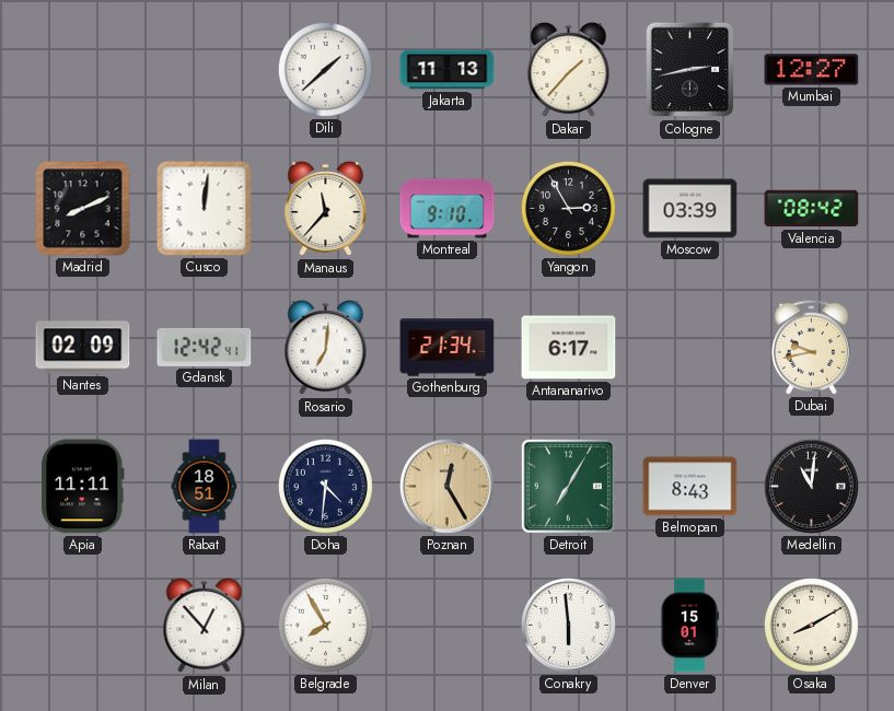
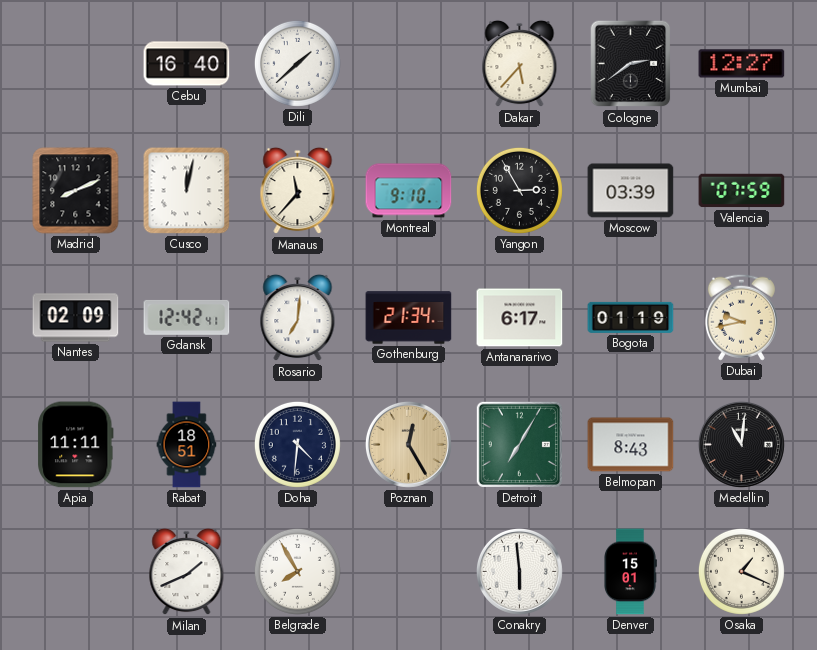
Cebu: none -> 16:40
Jakarta: 11:13 -> none
Dakar: 1:37 -> 5:37
Cologne: 2:43 -> 2:39
Cusco: 12:01 -> 12:02
Valencia: 08:42 -> 07:59
Bogota: none -> 01:19
Milan: 12:53 -> 1:41
Osaka: 8:10 -> 1:19
